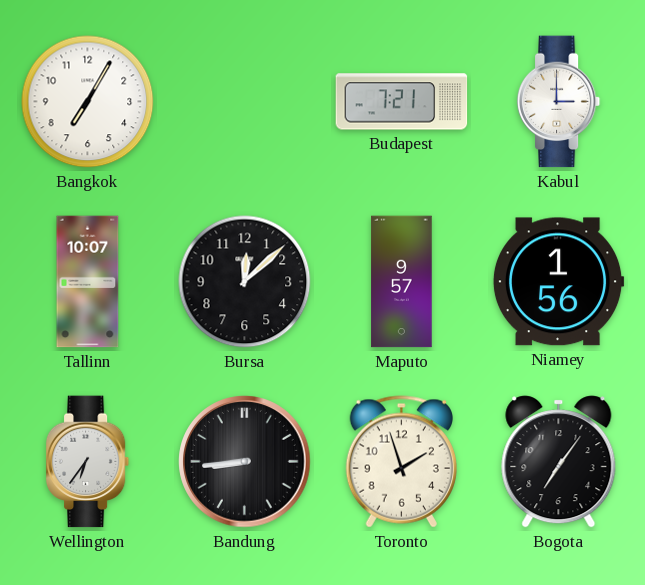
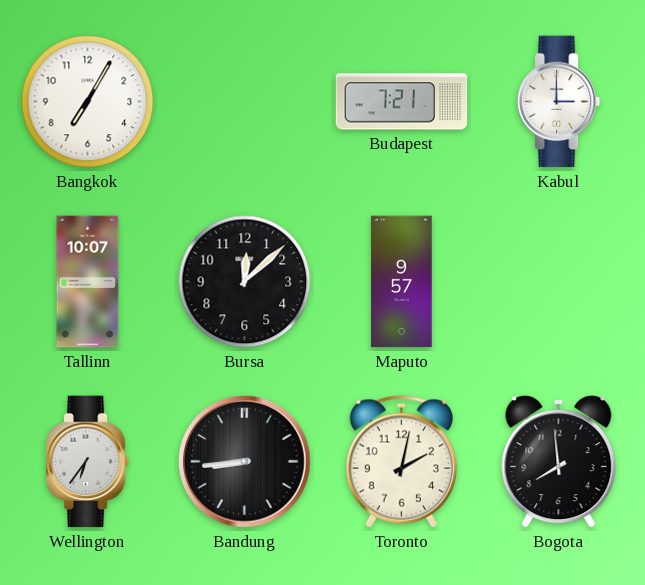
Niamey: 1:56 -> none
Toronto: 1:57 -> 2:02
Bogota: 7:06 -> 7:59
